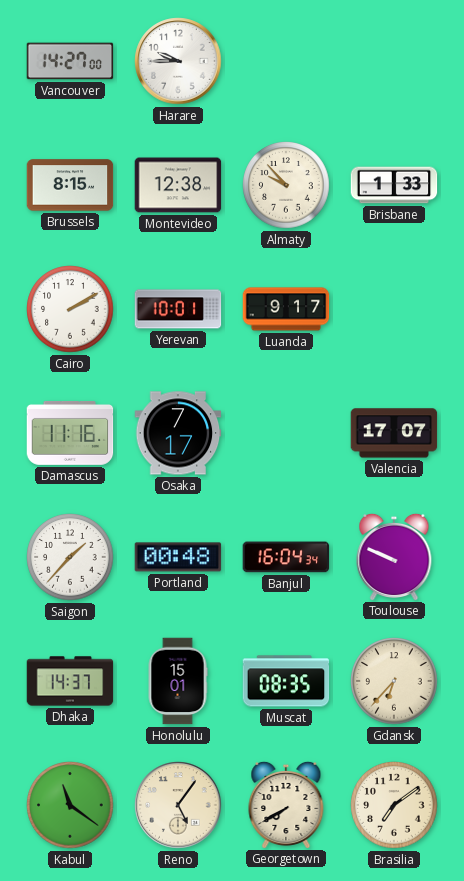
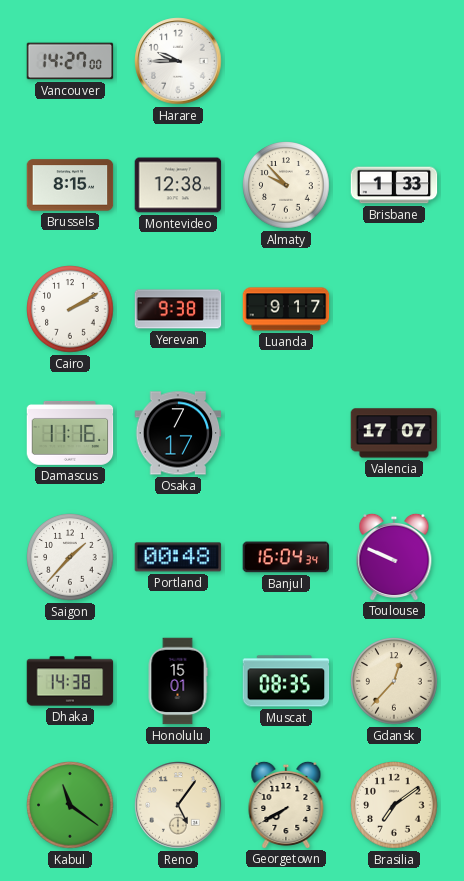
Yerevan: 10:01 -> 9:38
Dhaka: 14:37 -> 14:38
Gdansk: 6:37 -> 12:37
